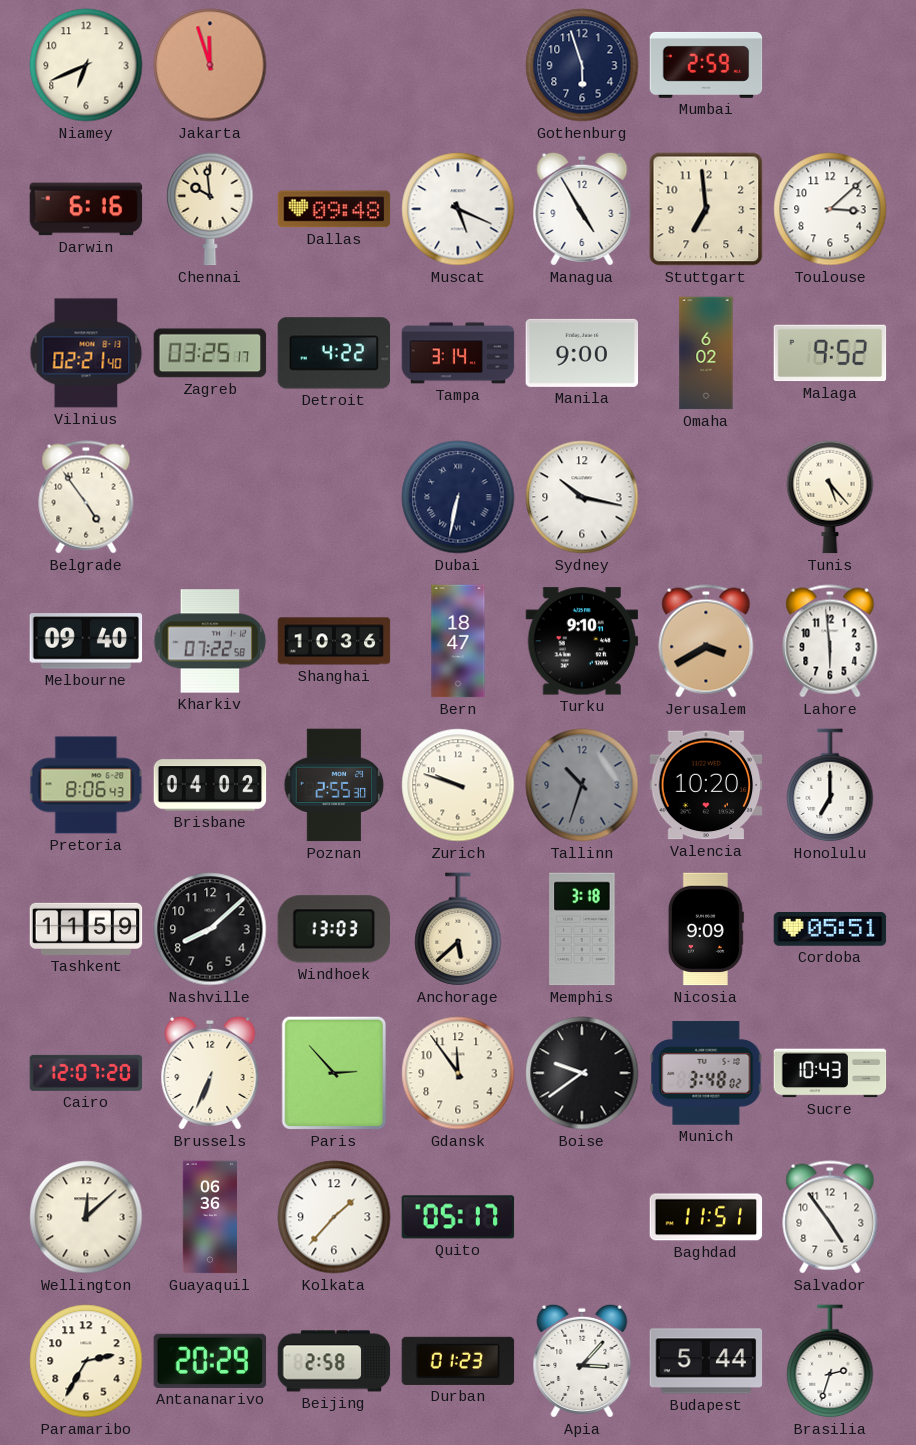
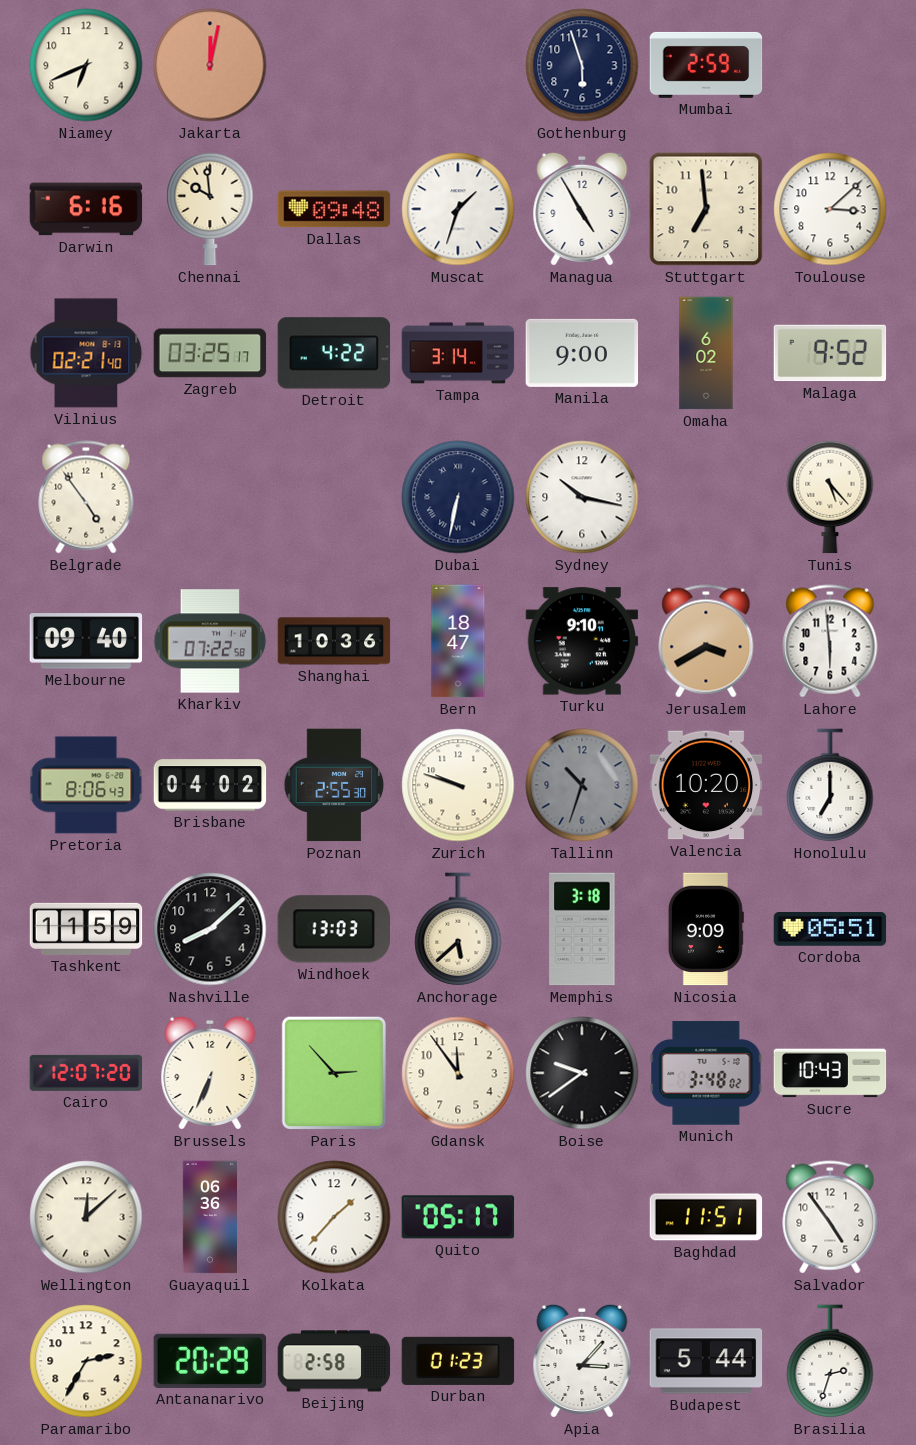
Jakarta: 11:57 -> 12:02
Muscat: 5:19 -> 1:33
